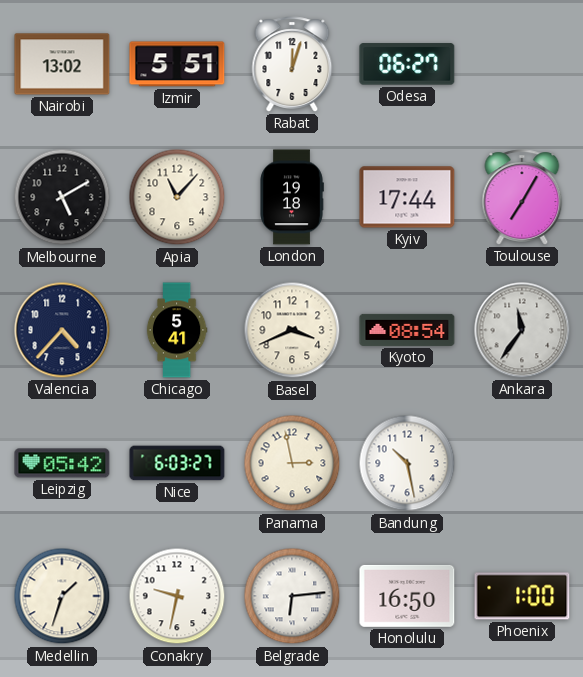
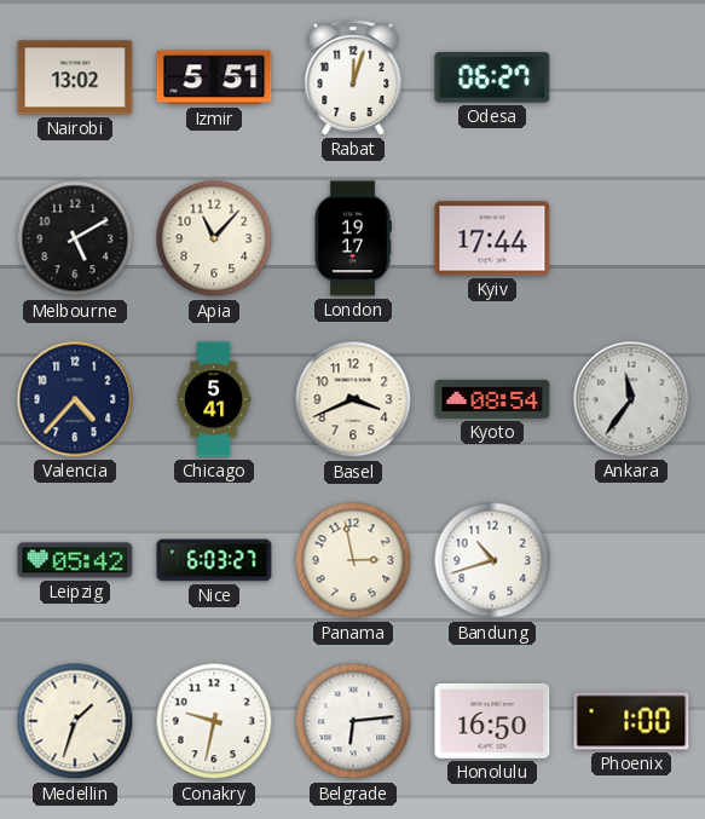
London: 19:18 -> 19:17
Toulouse: 7:05 -> none
Bandung: 10:28 -> 10:42
